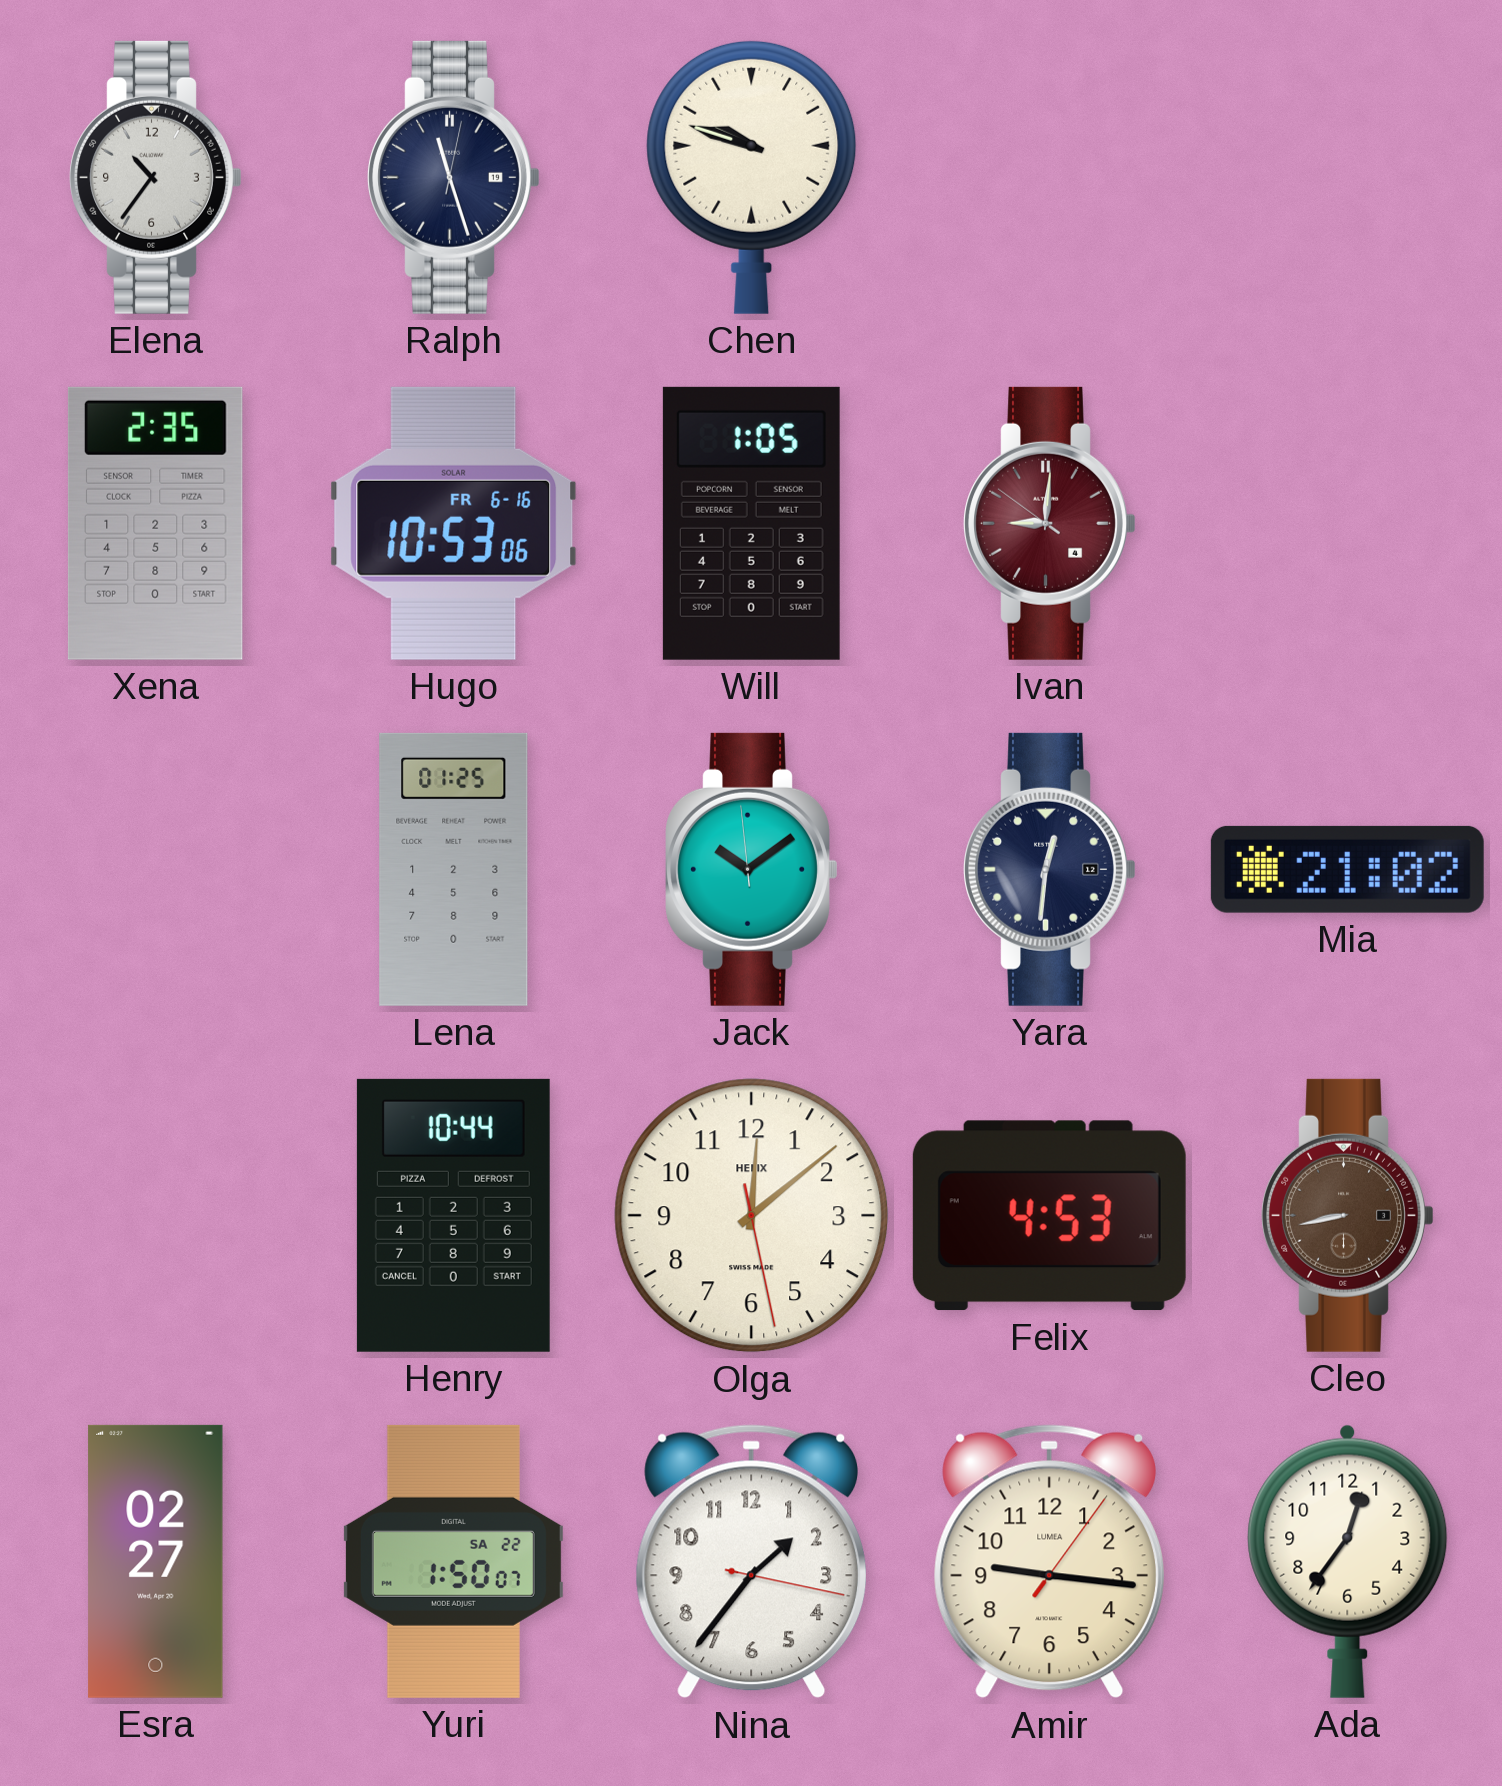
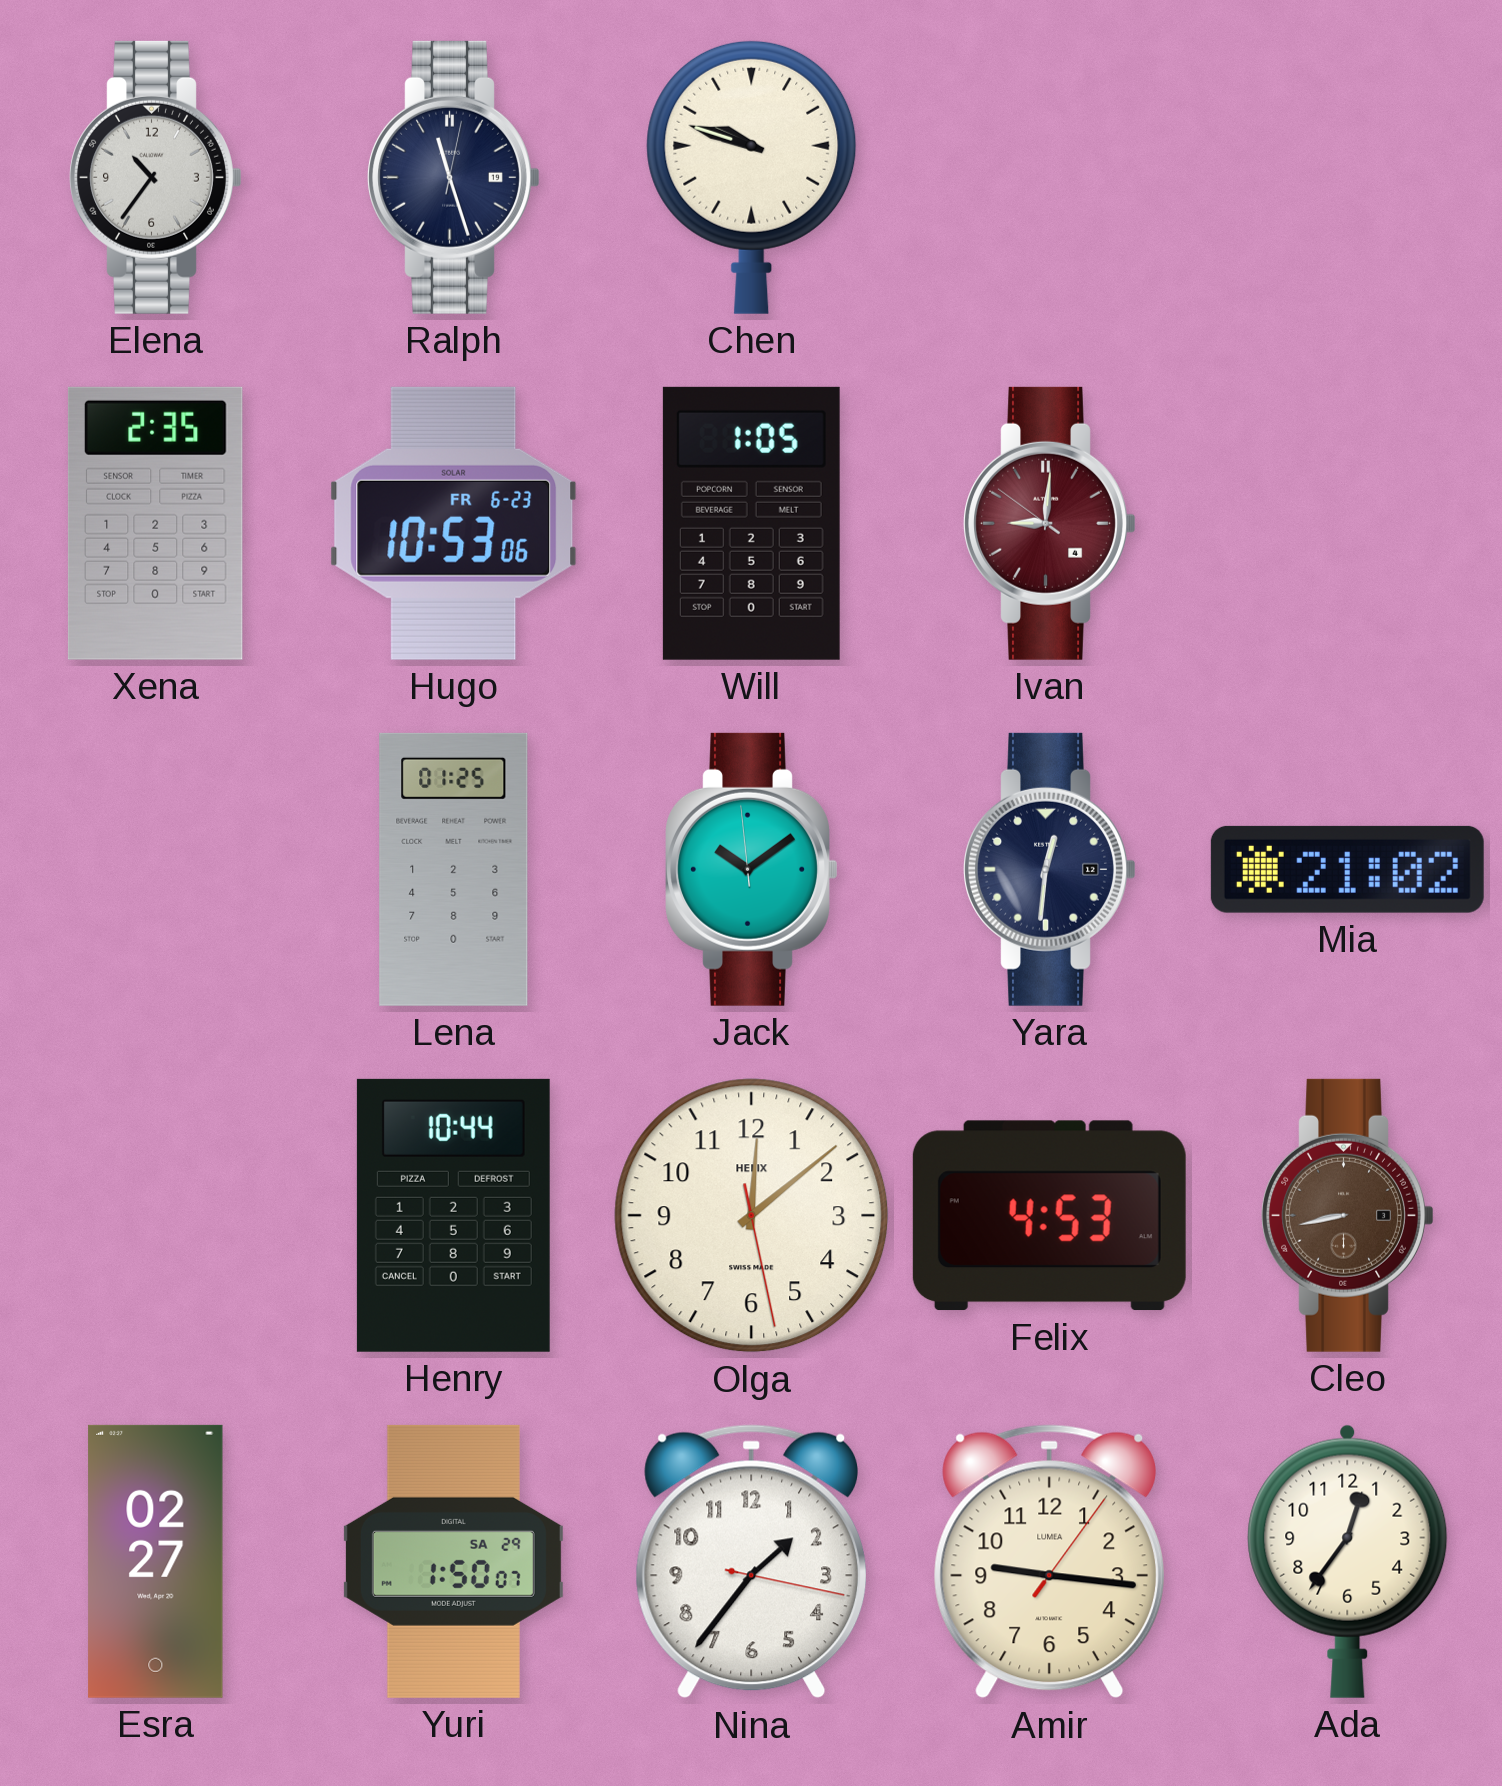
Hugo date: FR 6-16 -> FR 6-23
Yuri date: SA 22 -> SA 29
